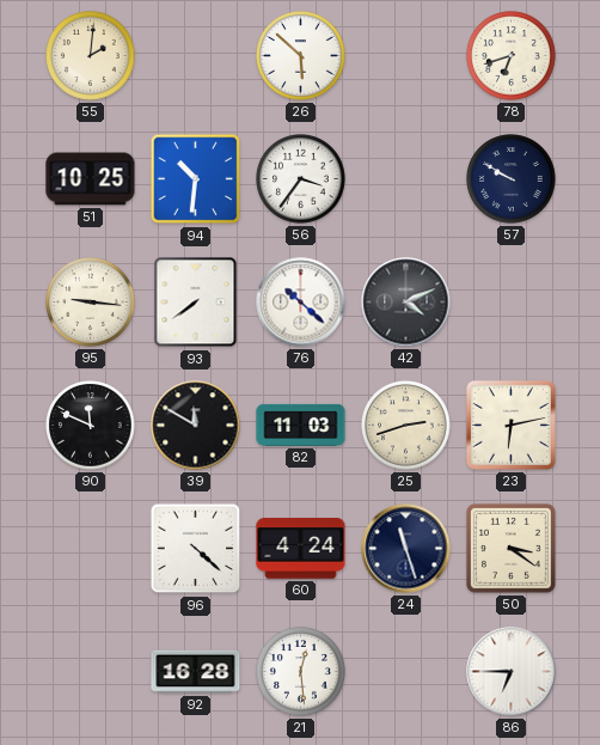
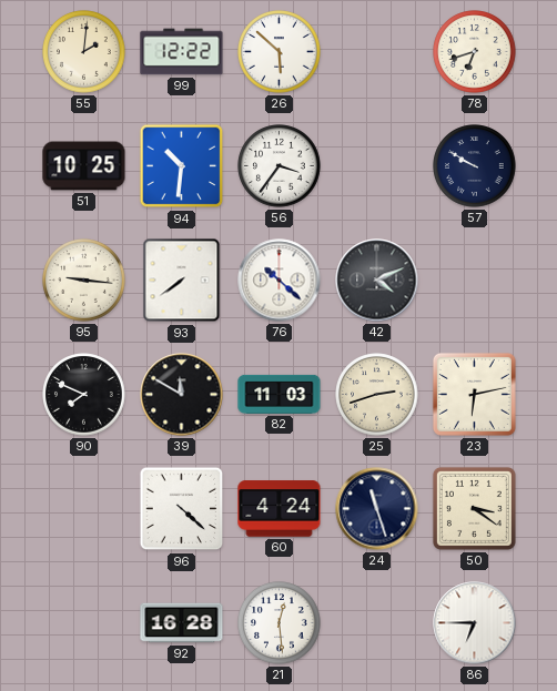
99: none -> 12:22
90: 11:49 -> 7:49
